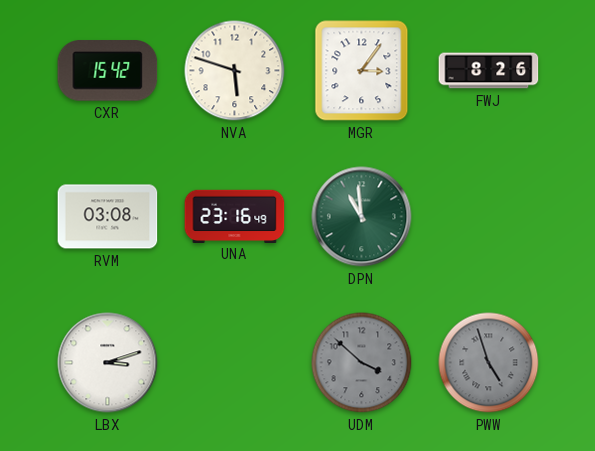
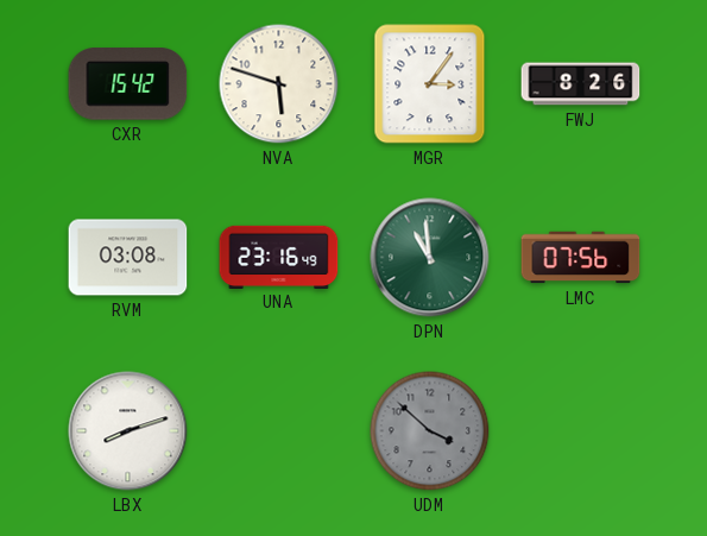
LMC: none -> 07:56
LBX: 3:12 -> 8:12
PWW: 4:57 -> none
